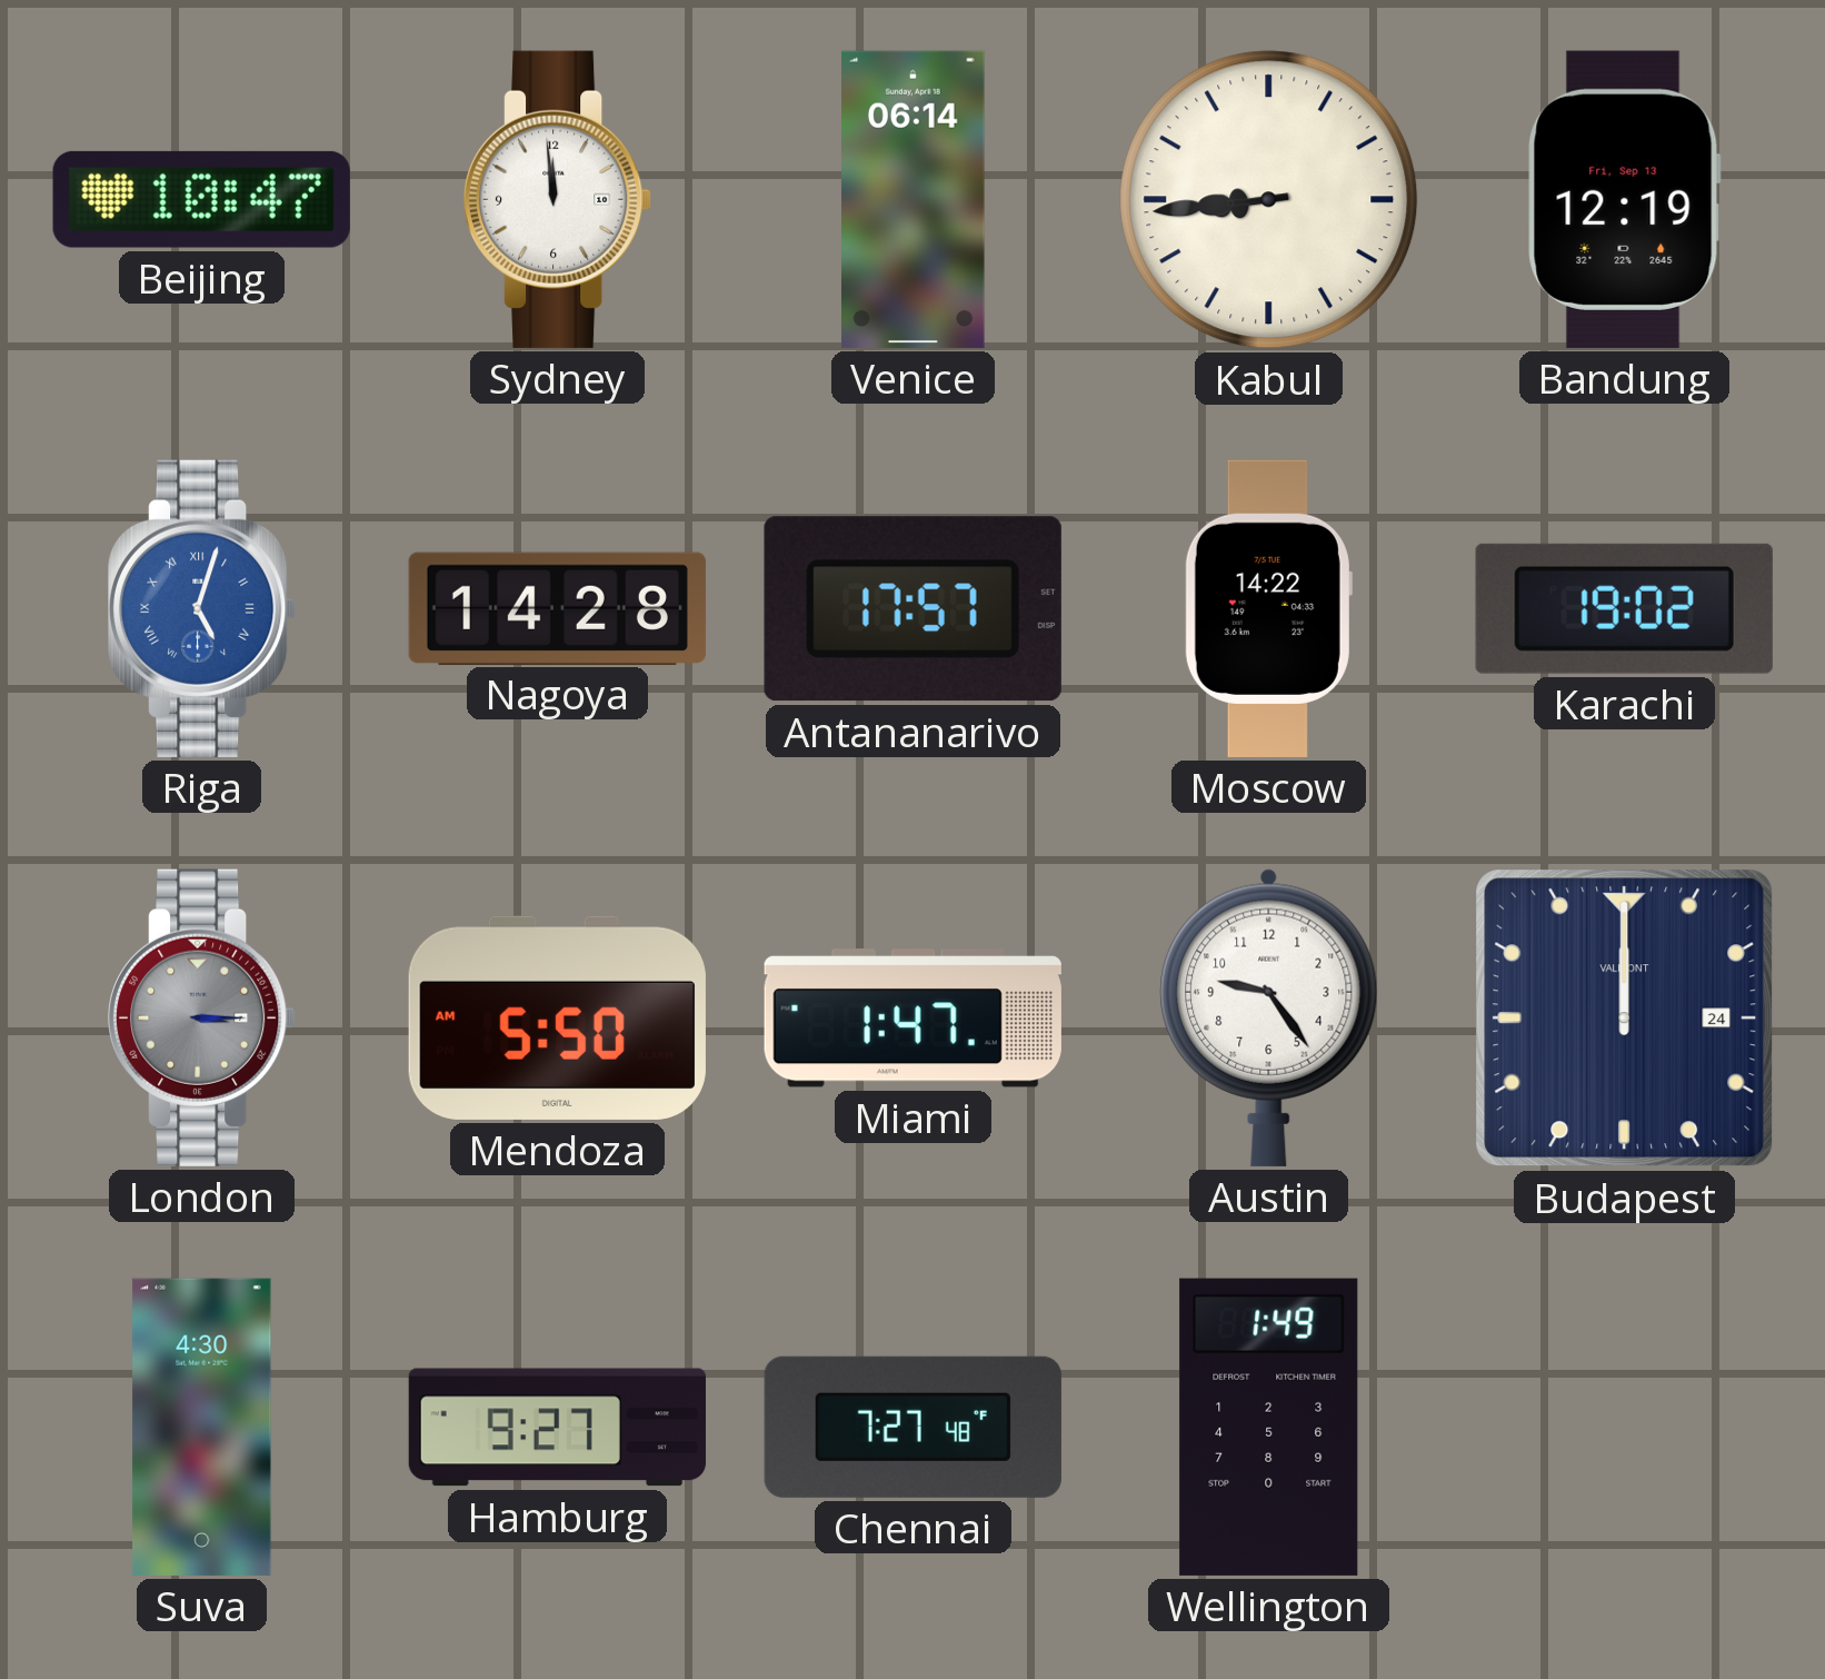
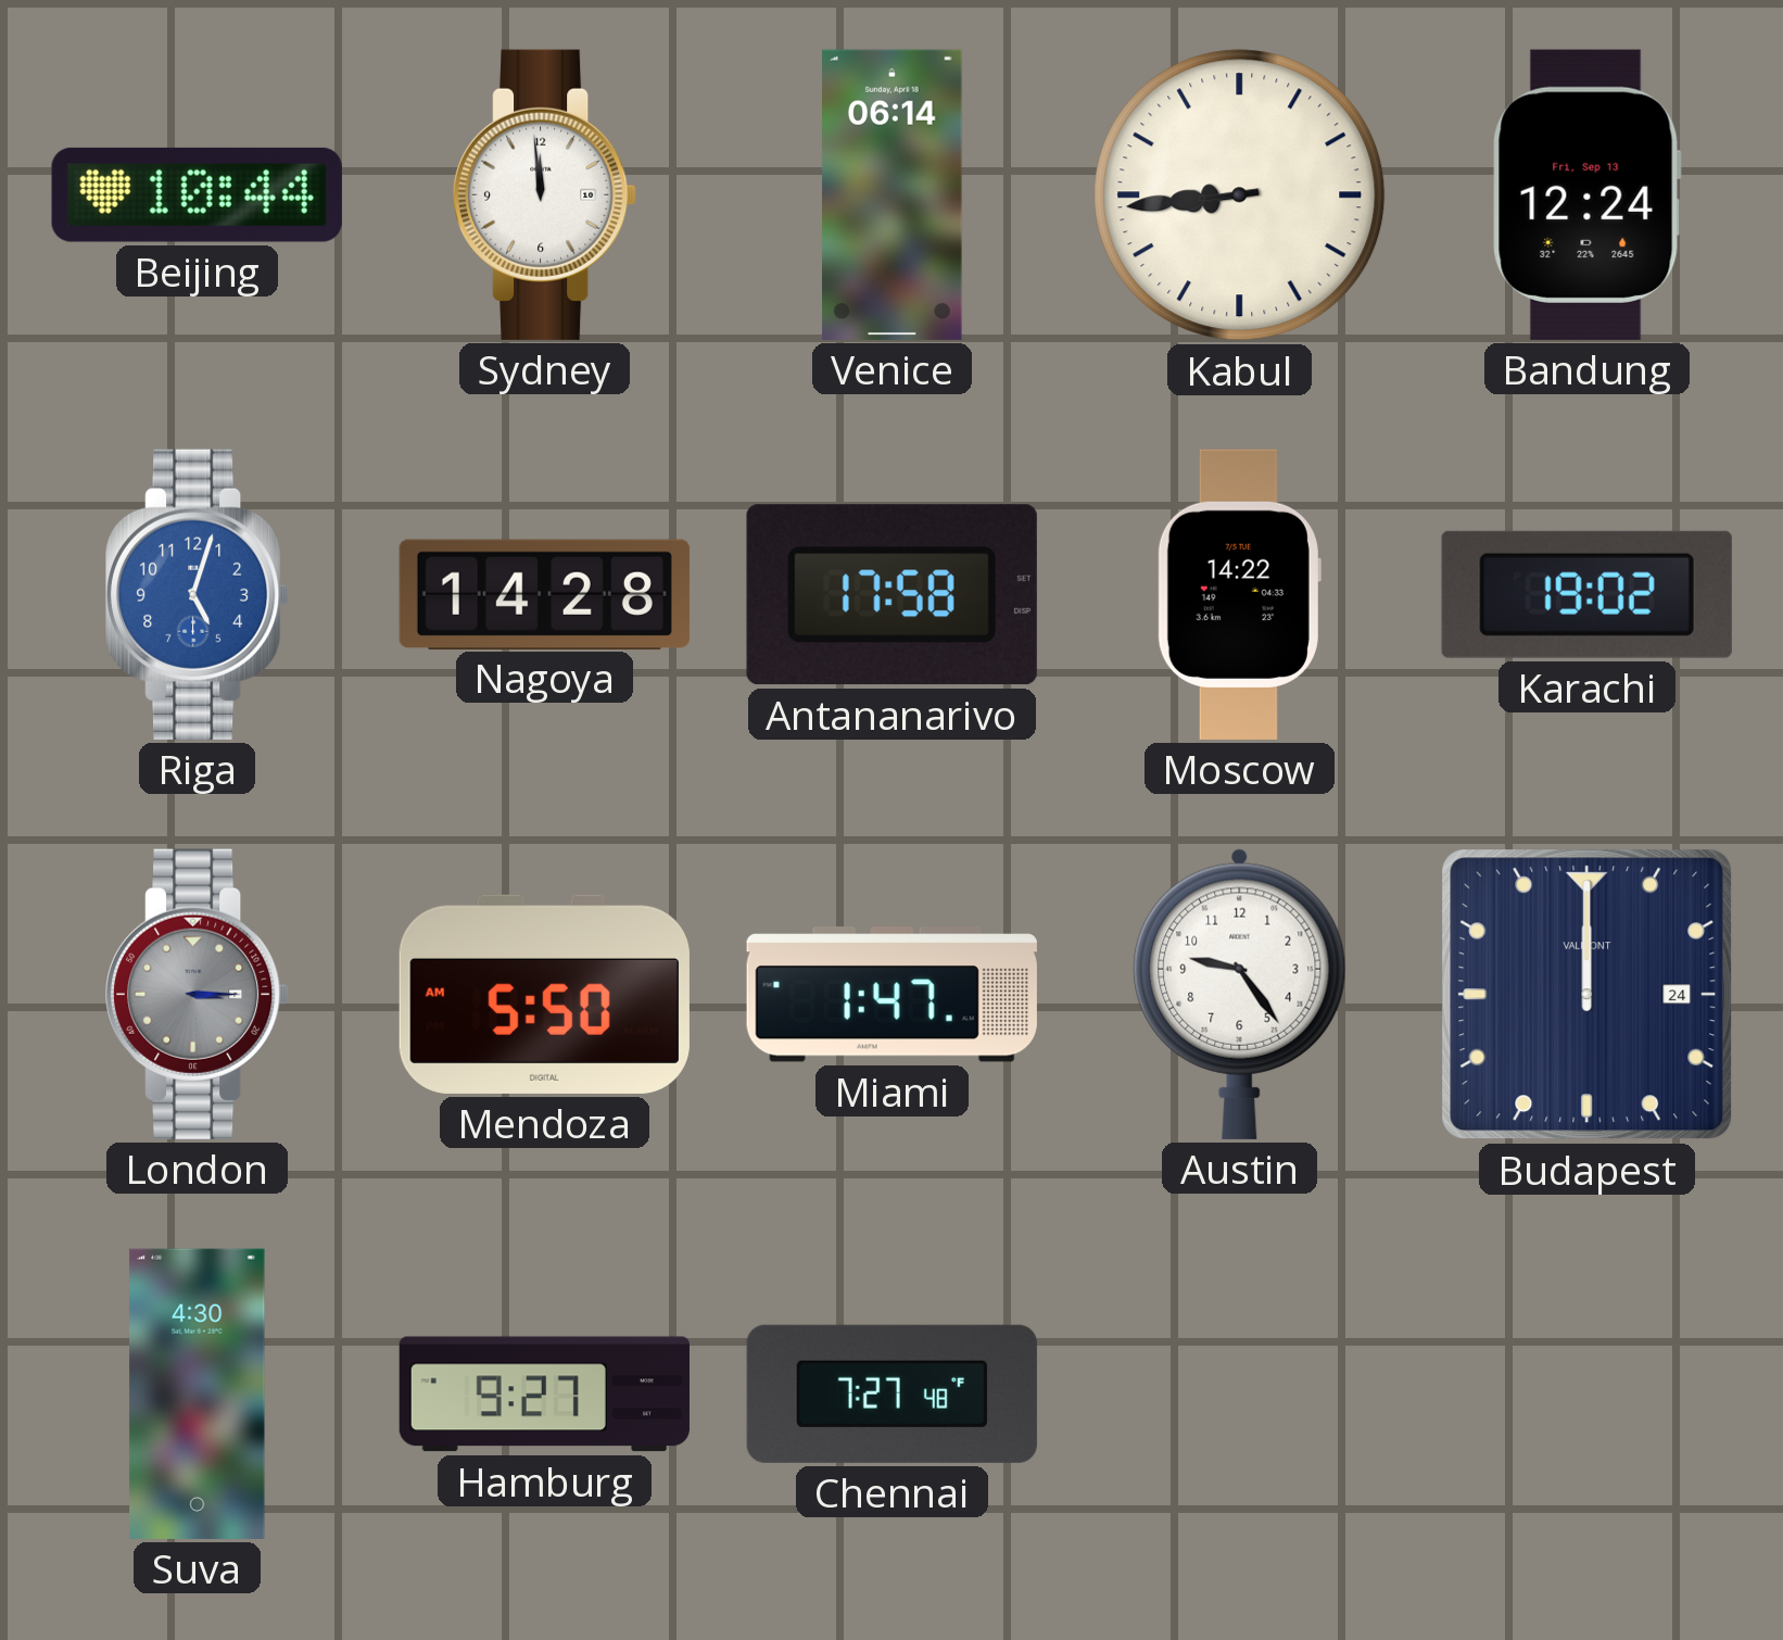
Beijing: 10:47 -> 10:44
Bandung: 12:19 -> 12:24
Riga numerals: Roman -> Arabic
Antananarivo: 17:57 -> 17:58
Wellington: 1:49 -> none
